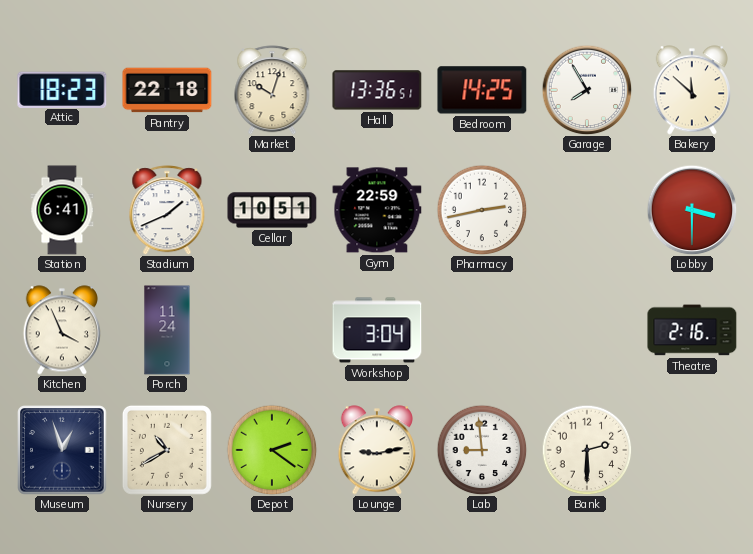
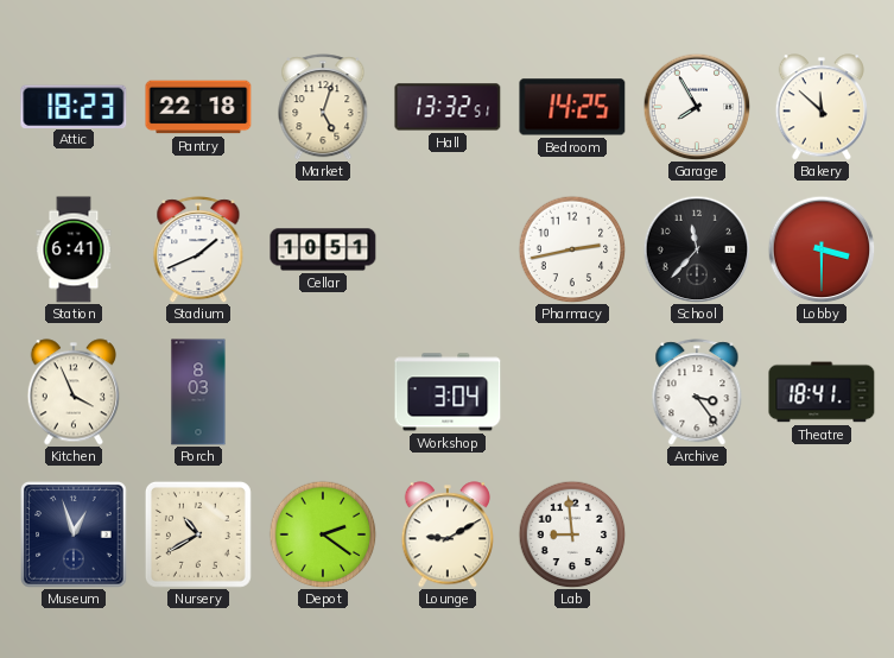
Market: 10:03 -> 5:03
Hall: 13:36 -> 13:32
Gym: 22:59 -> none
School: none -> 11:37
Porch: 11:24 -> 8:03
Archive: none -> 3:24
Theatre: 2:16 -> 18:41
Lounge: 9:13 -> 9:10
Bank: 2:30 -> none
